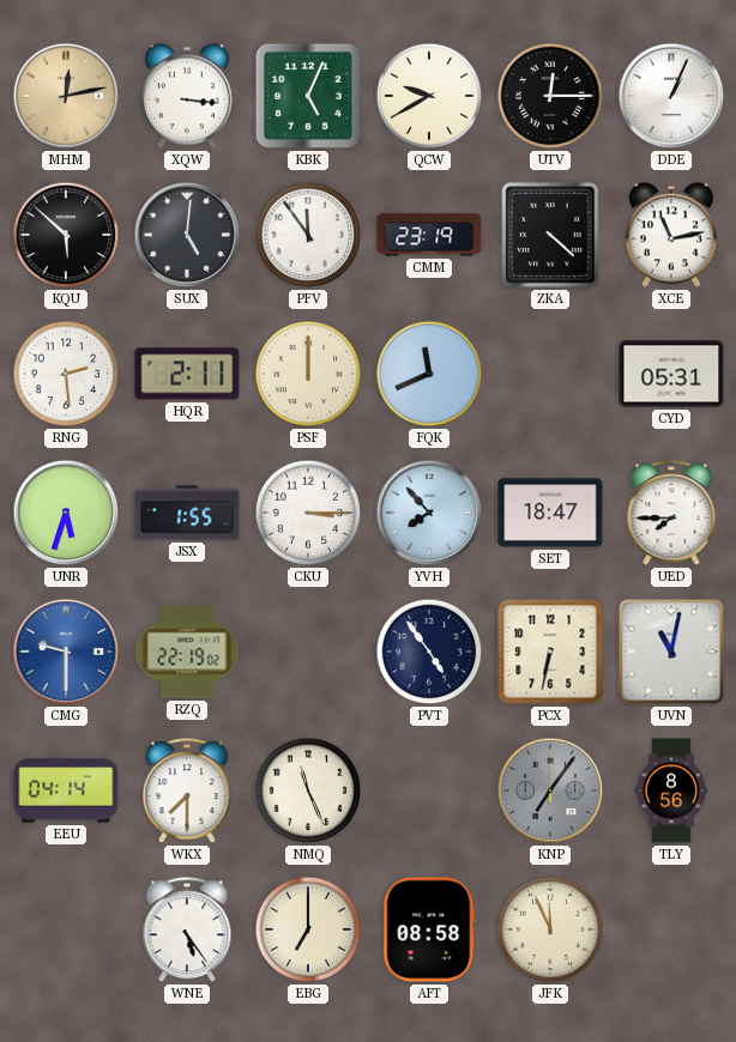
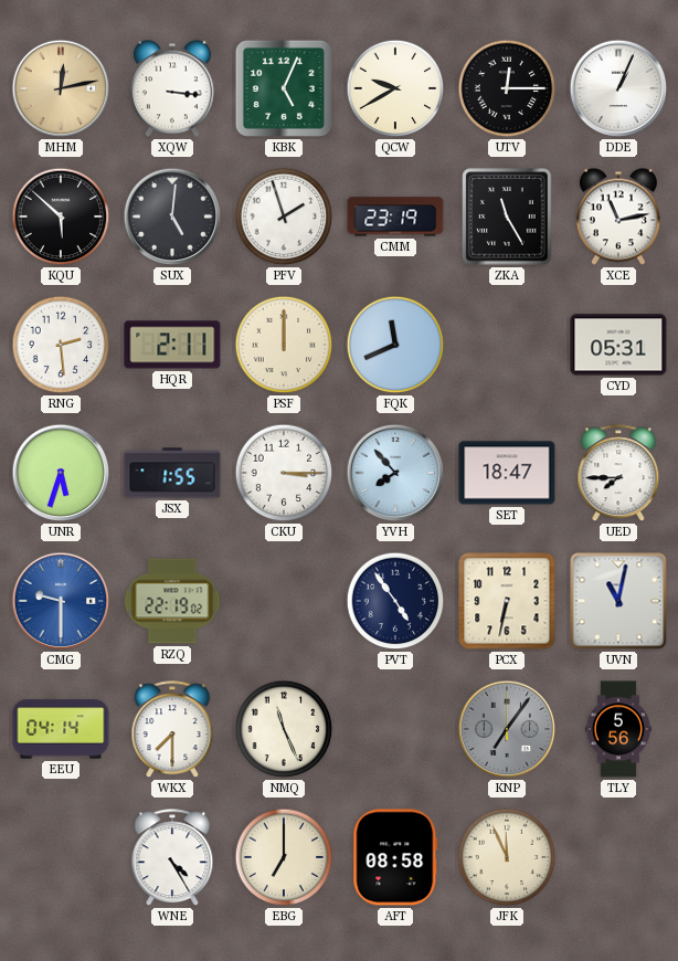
PFV: 11:54 -> 1:57
ZKA: 4:22 -> 11:25
TLY: 8:56 -> 5:56
WNE: 5:24 -> 4:25
